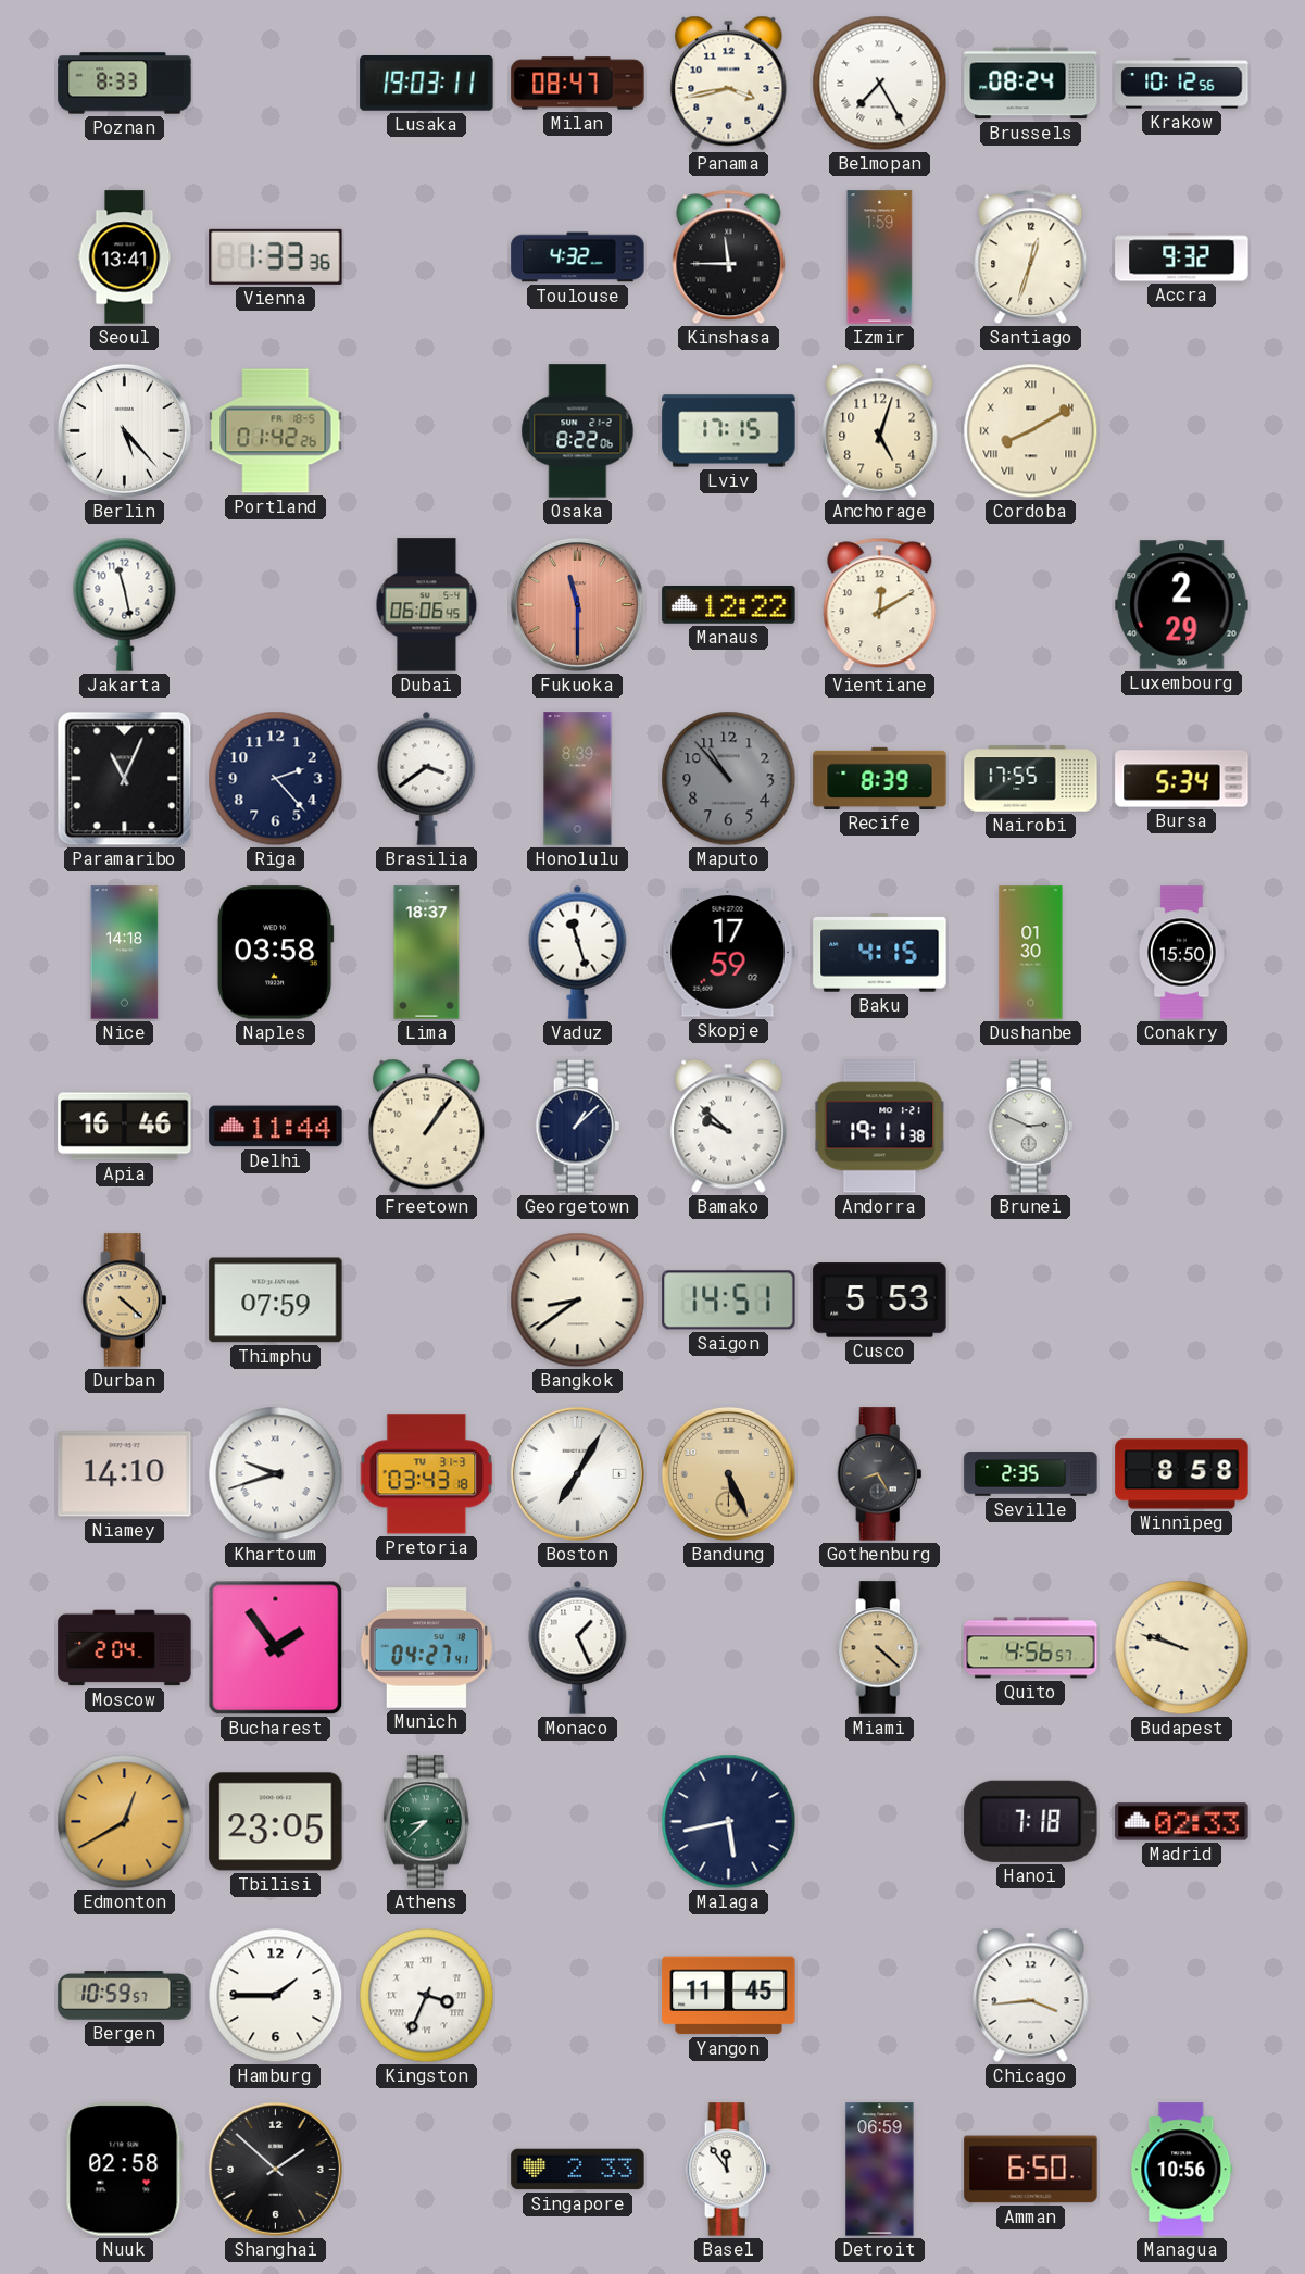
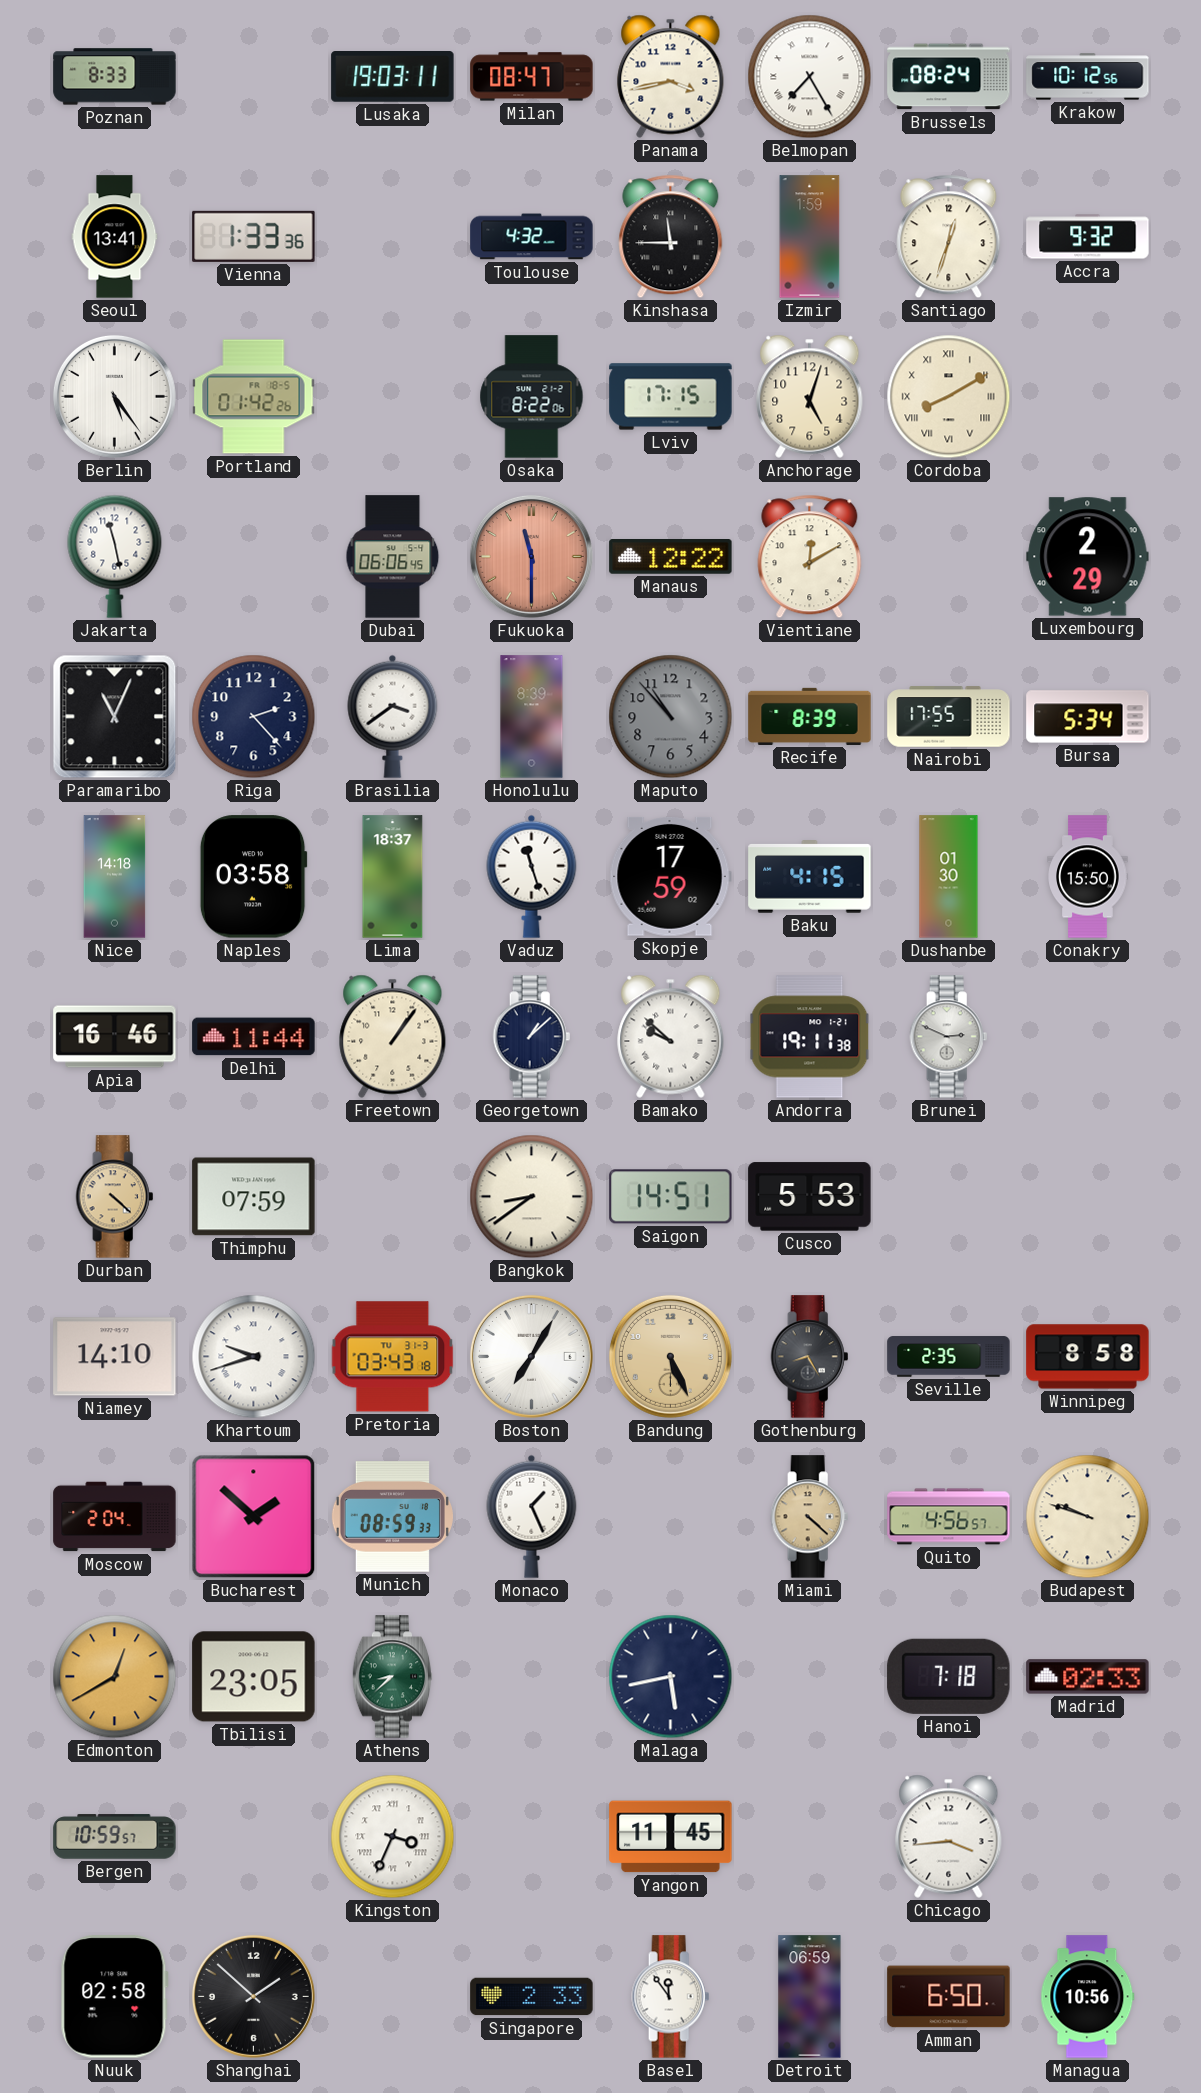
Berlin: 5:23 -> 5:24
Bucharest: 1:54 -> 1:52
Munich: 04:27 -> 08:59
Hamburg: 1:45 -> none
